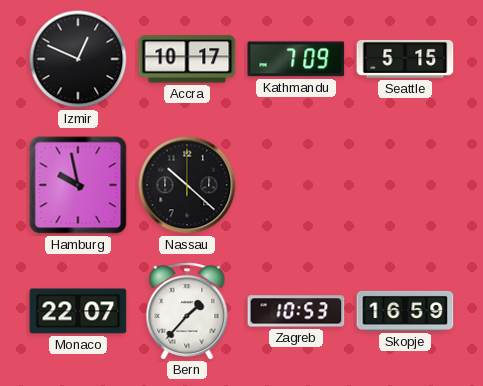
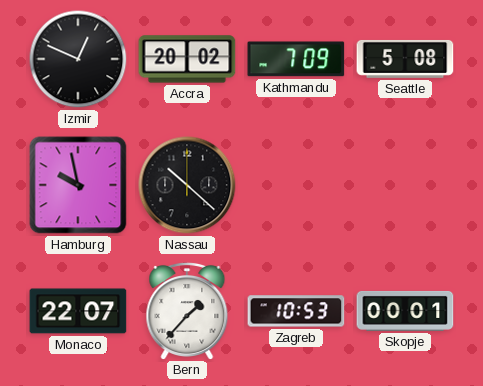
Accra: 10:17 -> 20:02
Seattle: 5:15 -> 5:08
Skopje: 16:59 -> 00:01
